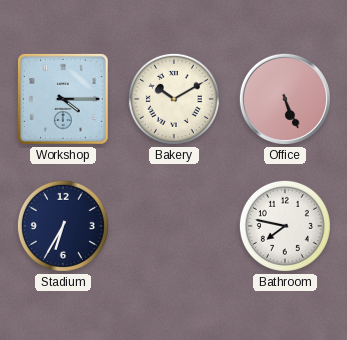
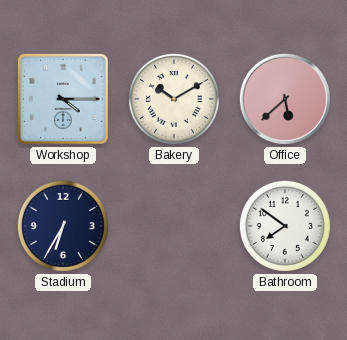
Office: 5:26 -> 5:38
Bathroom: 7:47 -> 7:51
